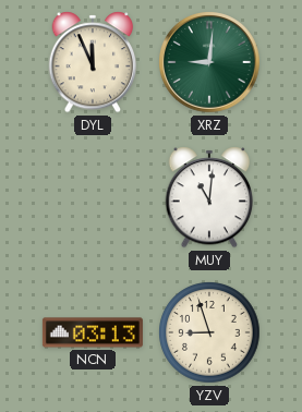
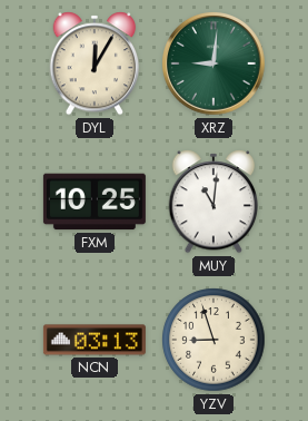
DYL: 11:56 -> 12:05
FXM: none -> 10:25
